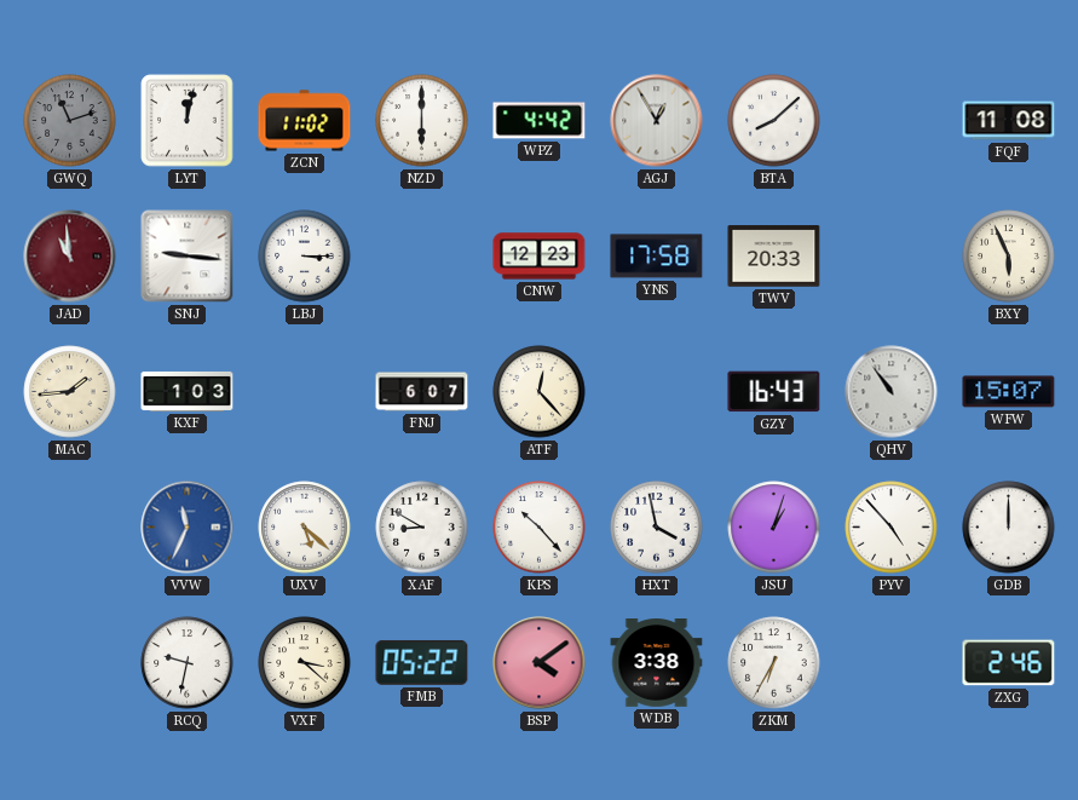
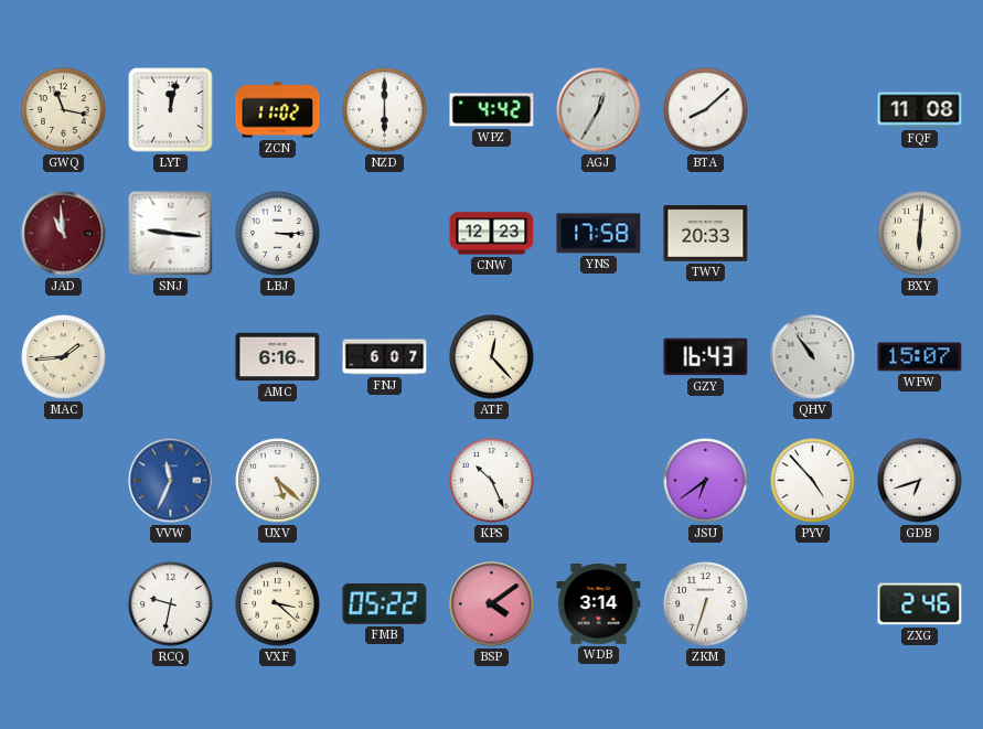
GWQ: 11:12 -> 11:17
GWQ dial: grey -> cream
AGJ: 12:55 -> 12:35
BXY: 5:56 -> 6:01
KXF: 1:03 -> none
AMC: none -> 6:16
XAF: 8:50 -> none
KPS: 10:23 -> 10:26
HXT: 3:58 -> none
JSU: 1:03 -> 6:39
GDB: 12:00 -> 6:42
WDB: 3:38 -> 3:14
ZKM: 6:35 -> 6:33
